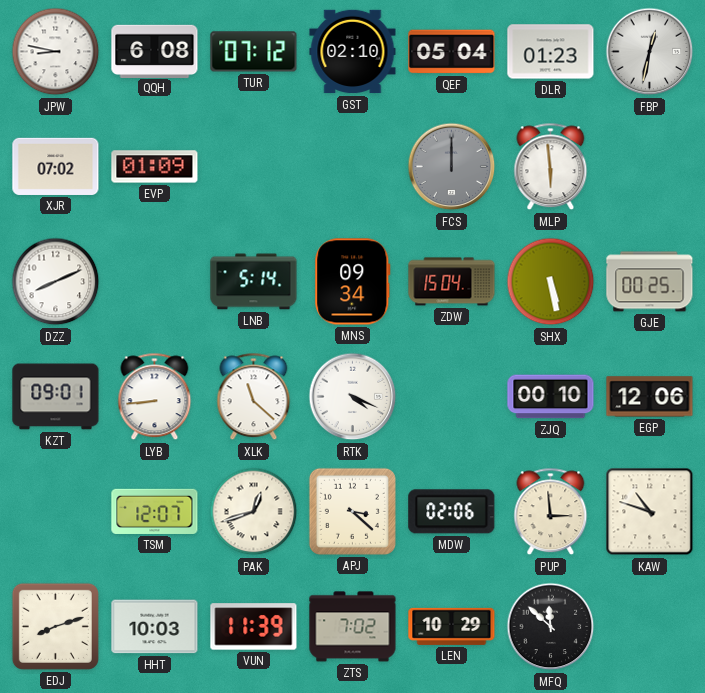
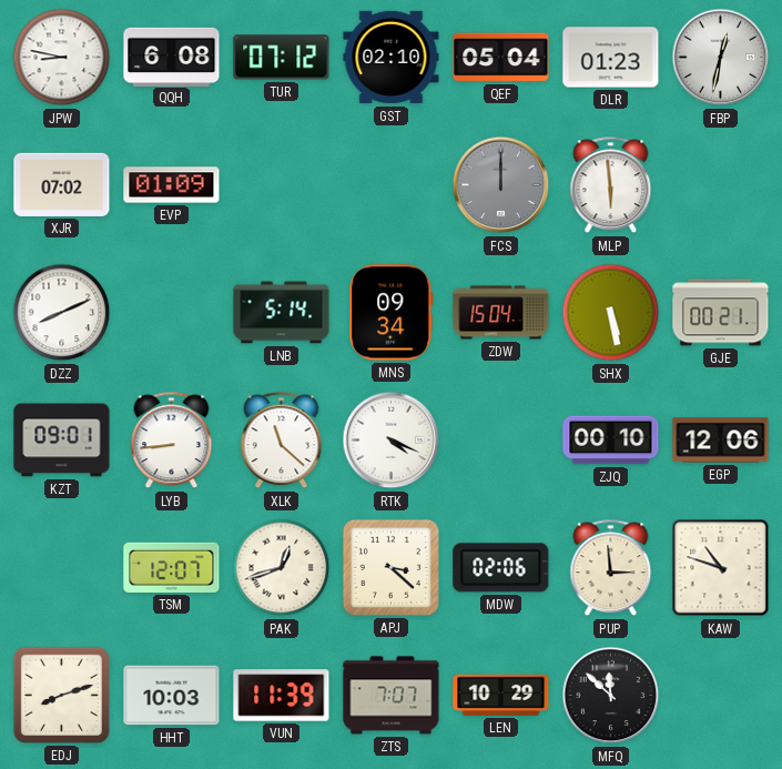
GJE: 00:25 -> 00:21
ZTS: 7:02 -> 7:07
